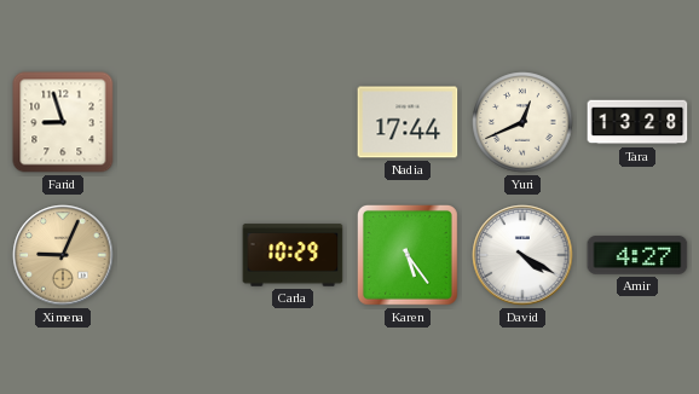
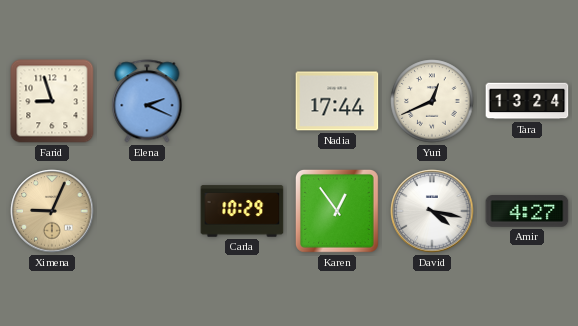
Elena: none -> 2:19
Tara: 13:28 -> 13:24
Karen: 5:24 -> 12:54
David: 4:20 -> 4:17
